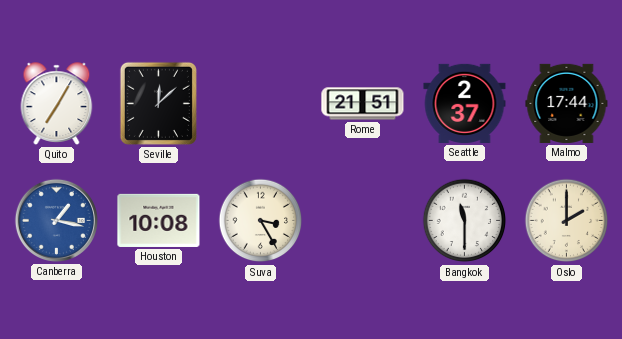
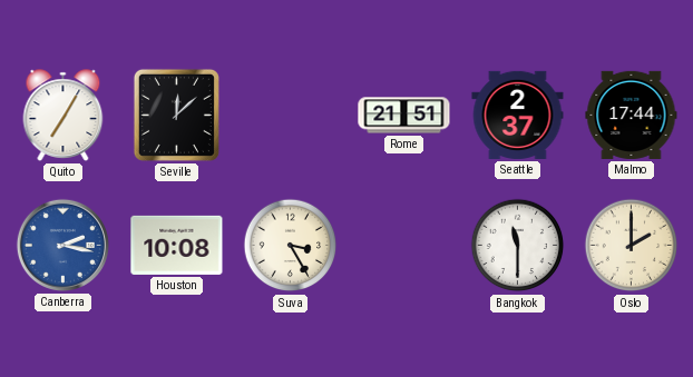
Canberra: 1:17 -> 2:17
